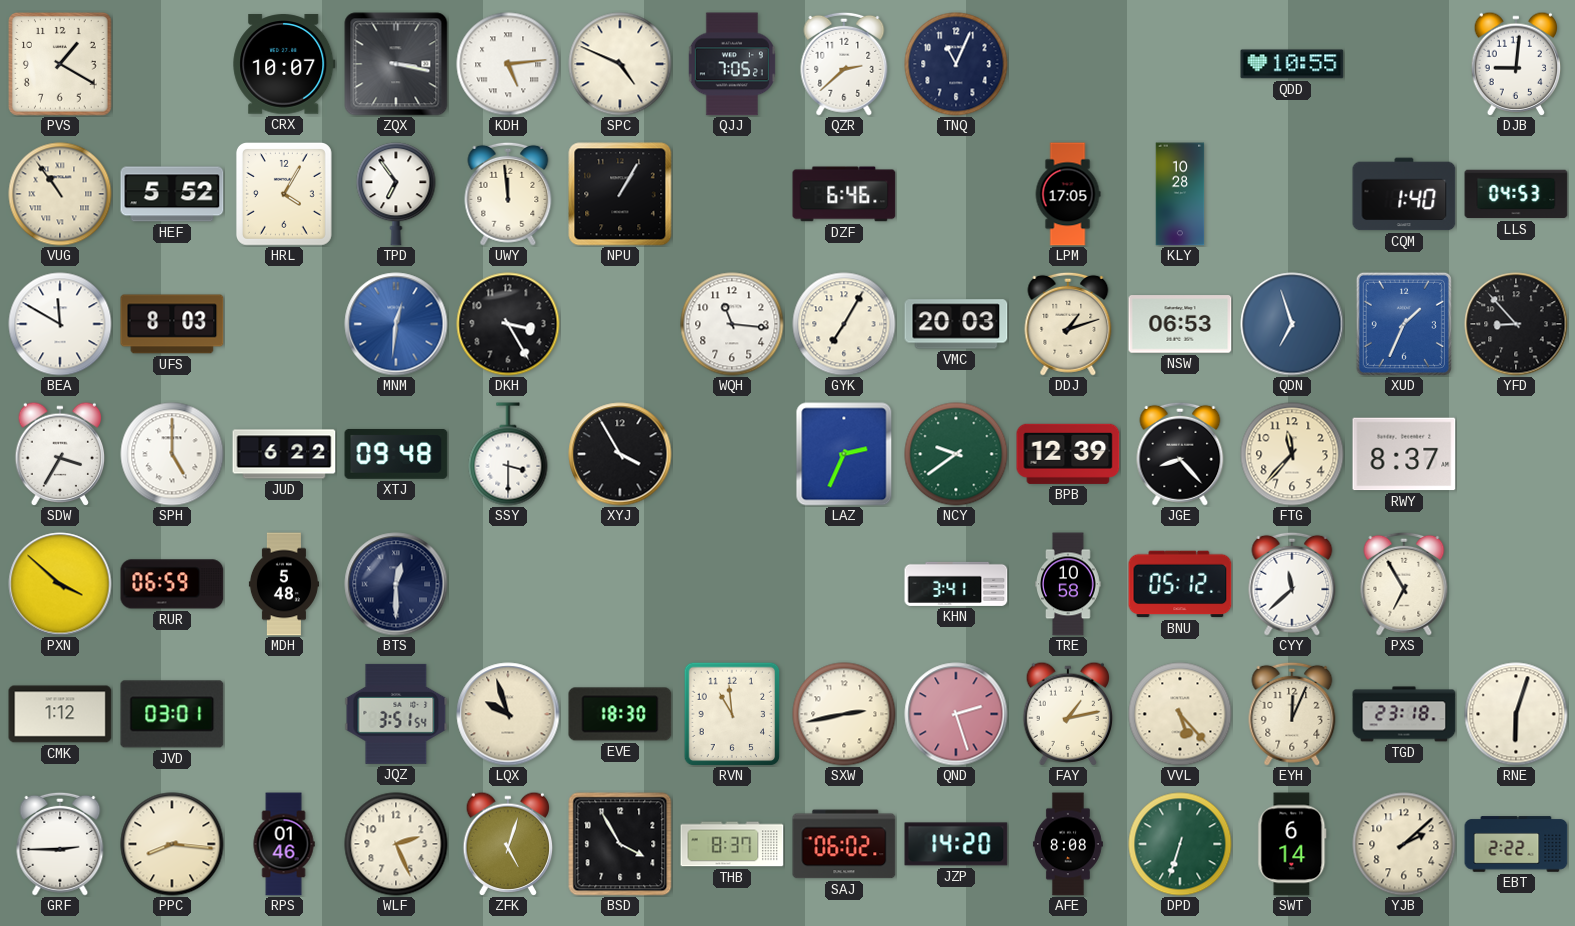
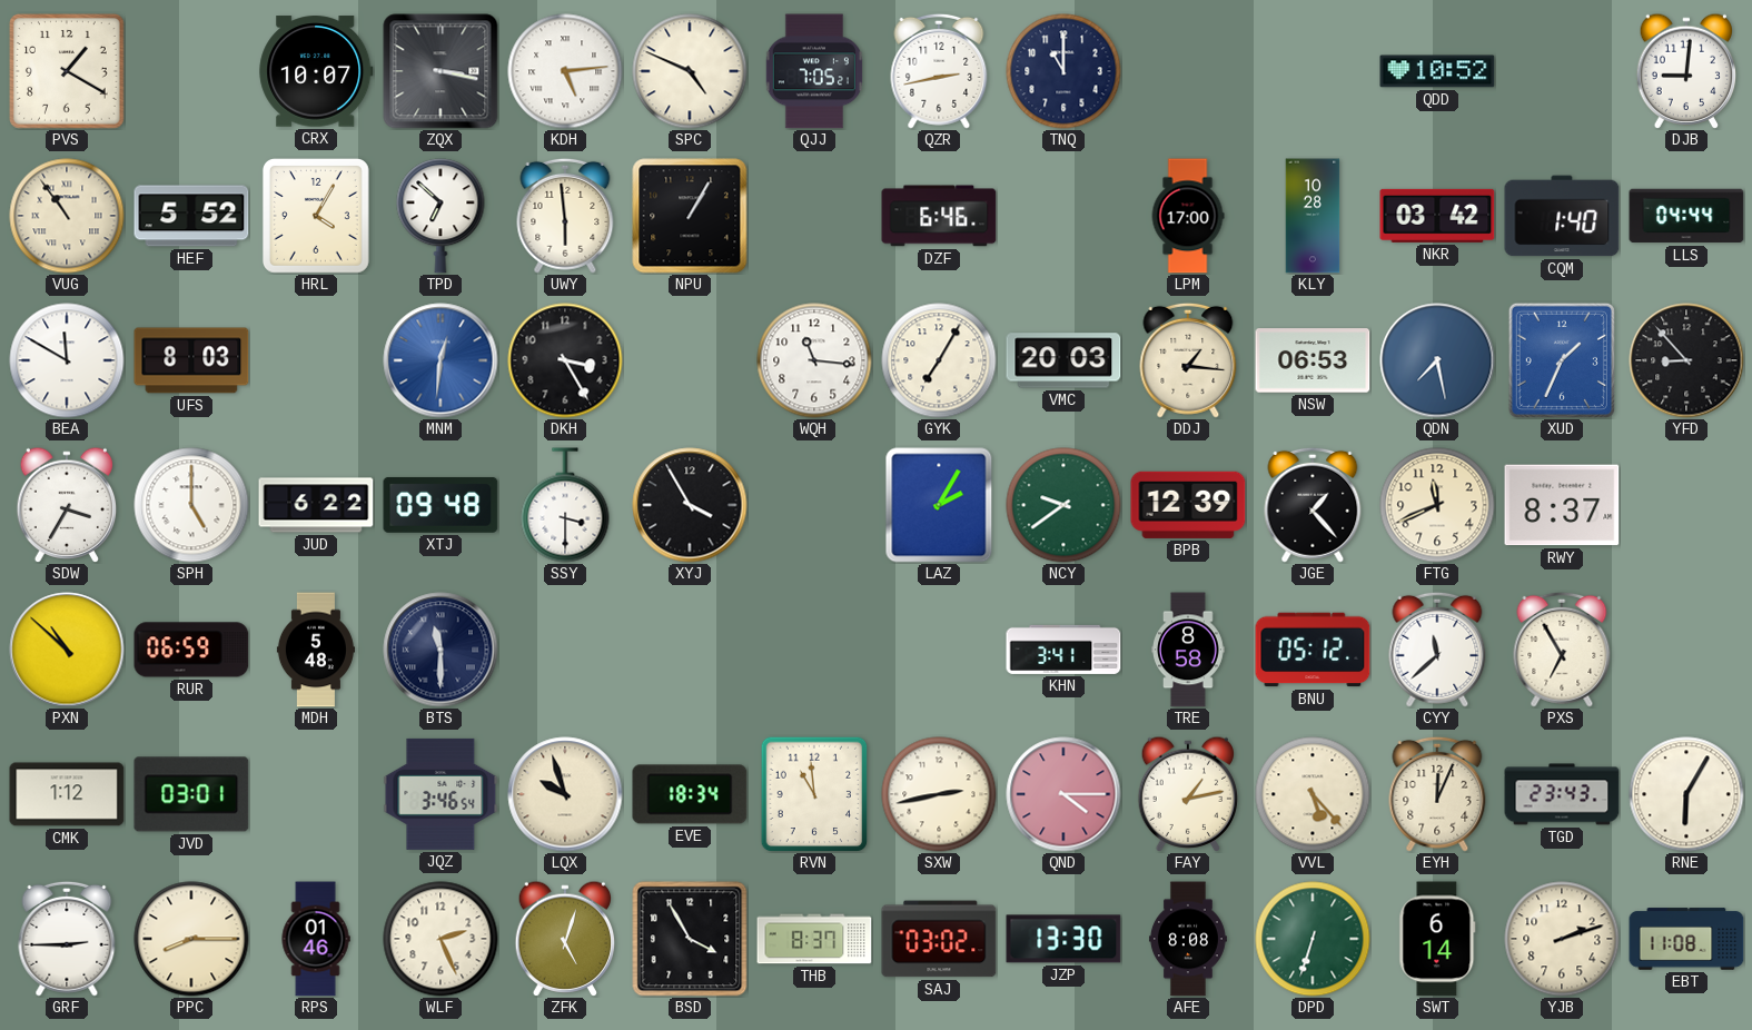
QZR: 2:38 -> 2:43
TNQ: 11:04 -> 11:00
QDD: 10:55 -> 10:52
TPD: 6:54 -> 6:52
UWY: 11:59 -> 5:59
LPM: 17:05 -> 17:00
NKR: none -> 03:42
LLS: 04:53 -> 04:44
DDJ: 1:12 -> 1:16
QDN: 6:57 -> 7:28
LAZ: 2:34 -> 2:05
JGE: 8:23 -> 1:23
FTG: 11:37 -> 11:41
PXN: 3:52 -> 10:52
BTS: 12:30 -> 11:30
TRE: 10:58 -> 8:58
JQZ: 3:51 -> 3:46
EVE: 18:30 -> 18:34
QND: 2:27 -> 4:15
TGD: 23:18 -> 23:43
RNE: 6:03 -> 6:05
PPC: 8:16 -> 8:15
SAJ: 06:02 -> 03:02
JZP: 14:20 -> 13:30
YJB: 2:08 -> 2:12
EBT: 2:22 -> 11:08
